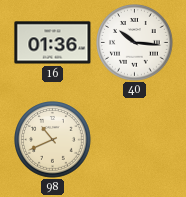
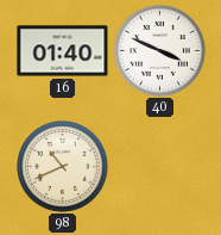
16: 01:36 -> 01:40
40: 10:16 -> 3:49
